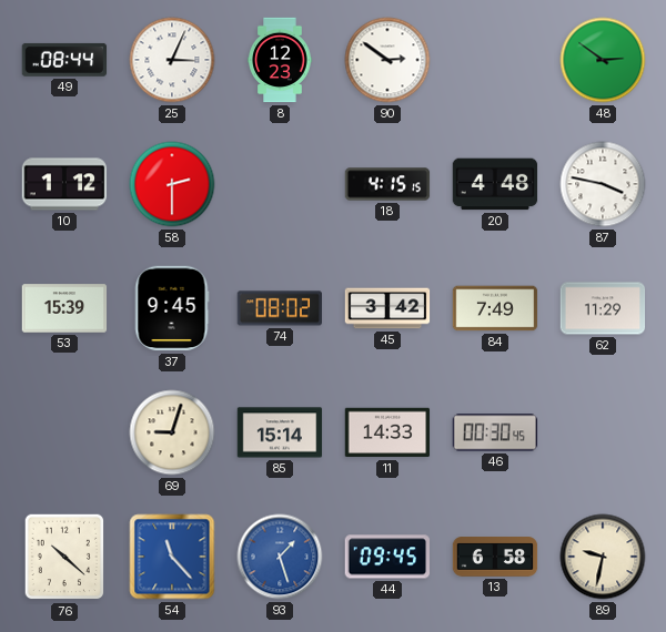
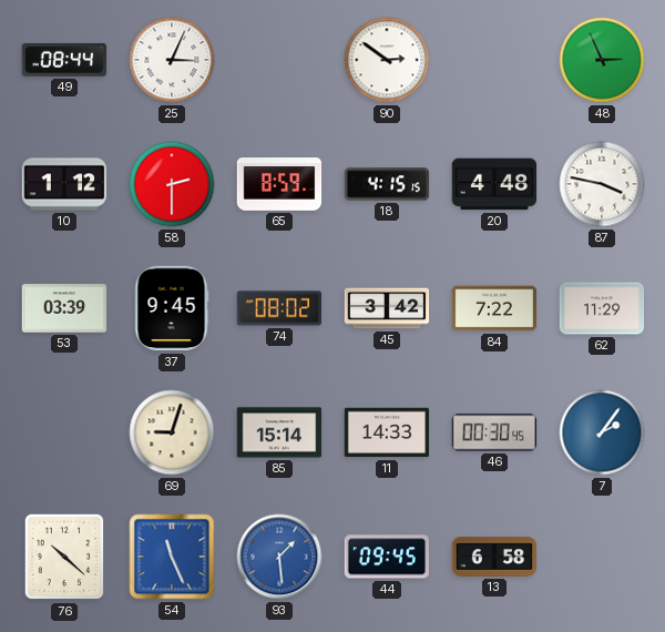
8: 12:23 -> none
48: 2:51 -> 2:56
65: none -> 8:59
53: 15:39 -> 03:39
84: 7:49 -> 7:22
7: none -> 2:06
54: 11:23 -> 11:26
93: 1:27 -> 1:29
89: 9:32 -> none
